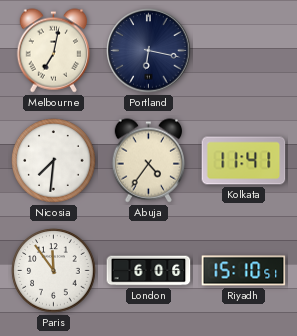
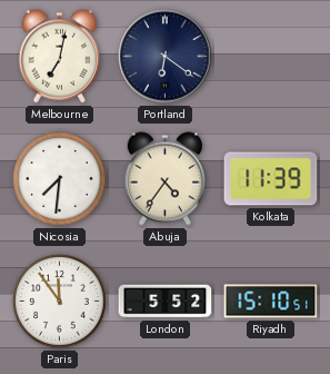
Portland: 6:17 -> 6:21
Kolkata: 11:41 -> 11:39
London: 6:06 -> 5:52
